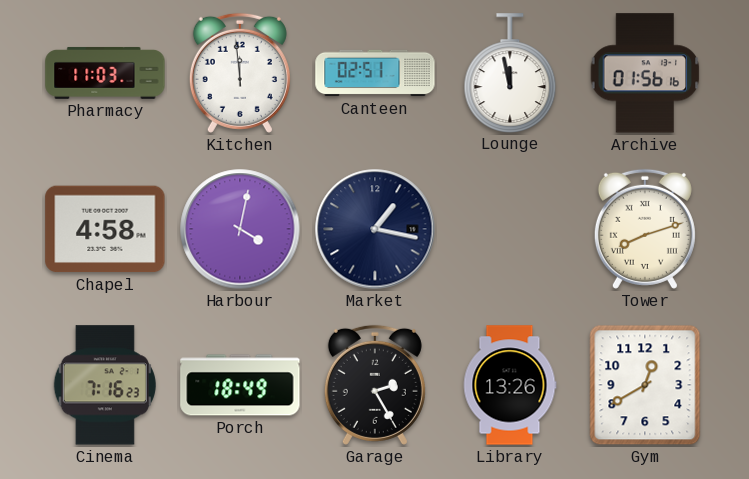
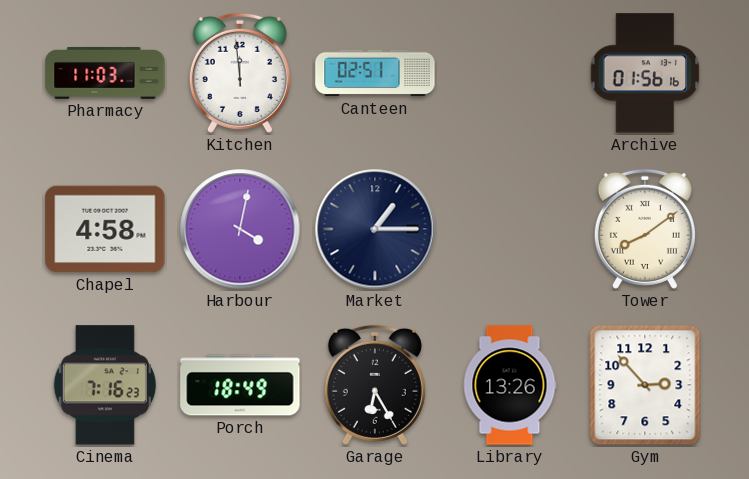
Lounge: 11:58 -> none
Market: 1:17 -> 1:15
Tower: 8:12 -> 8:09
Garage: 2:25 -> 6:25
Gym: 12:40 -> 2:53
